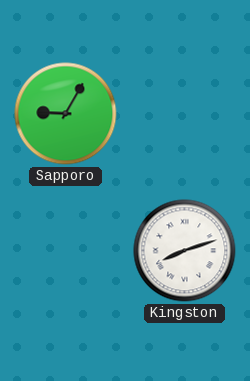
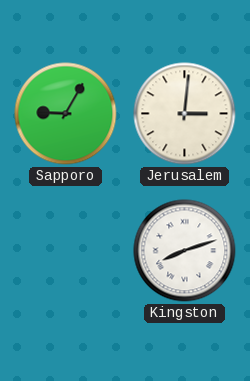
Jerusalem: none -> 3:01
